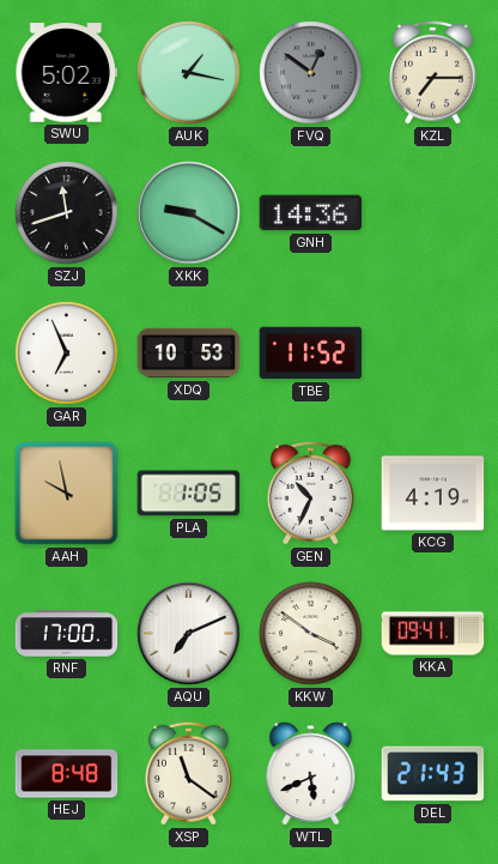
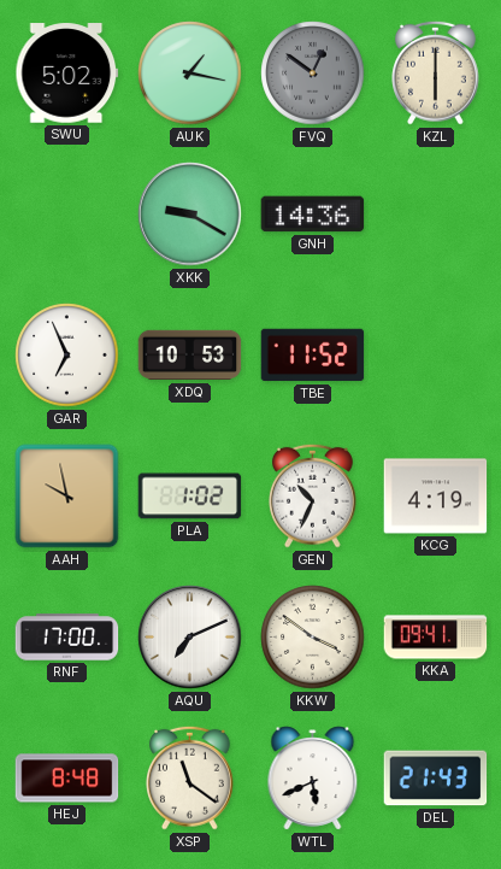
KZL: 7:15 -> 6:00
SZJ: 11:42 -> none
PLA: 1:05 -> 1:02
